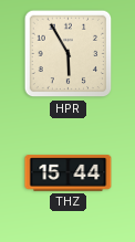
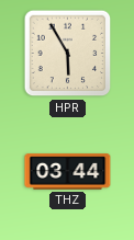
THZ: 15:44 -> 03:44
